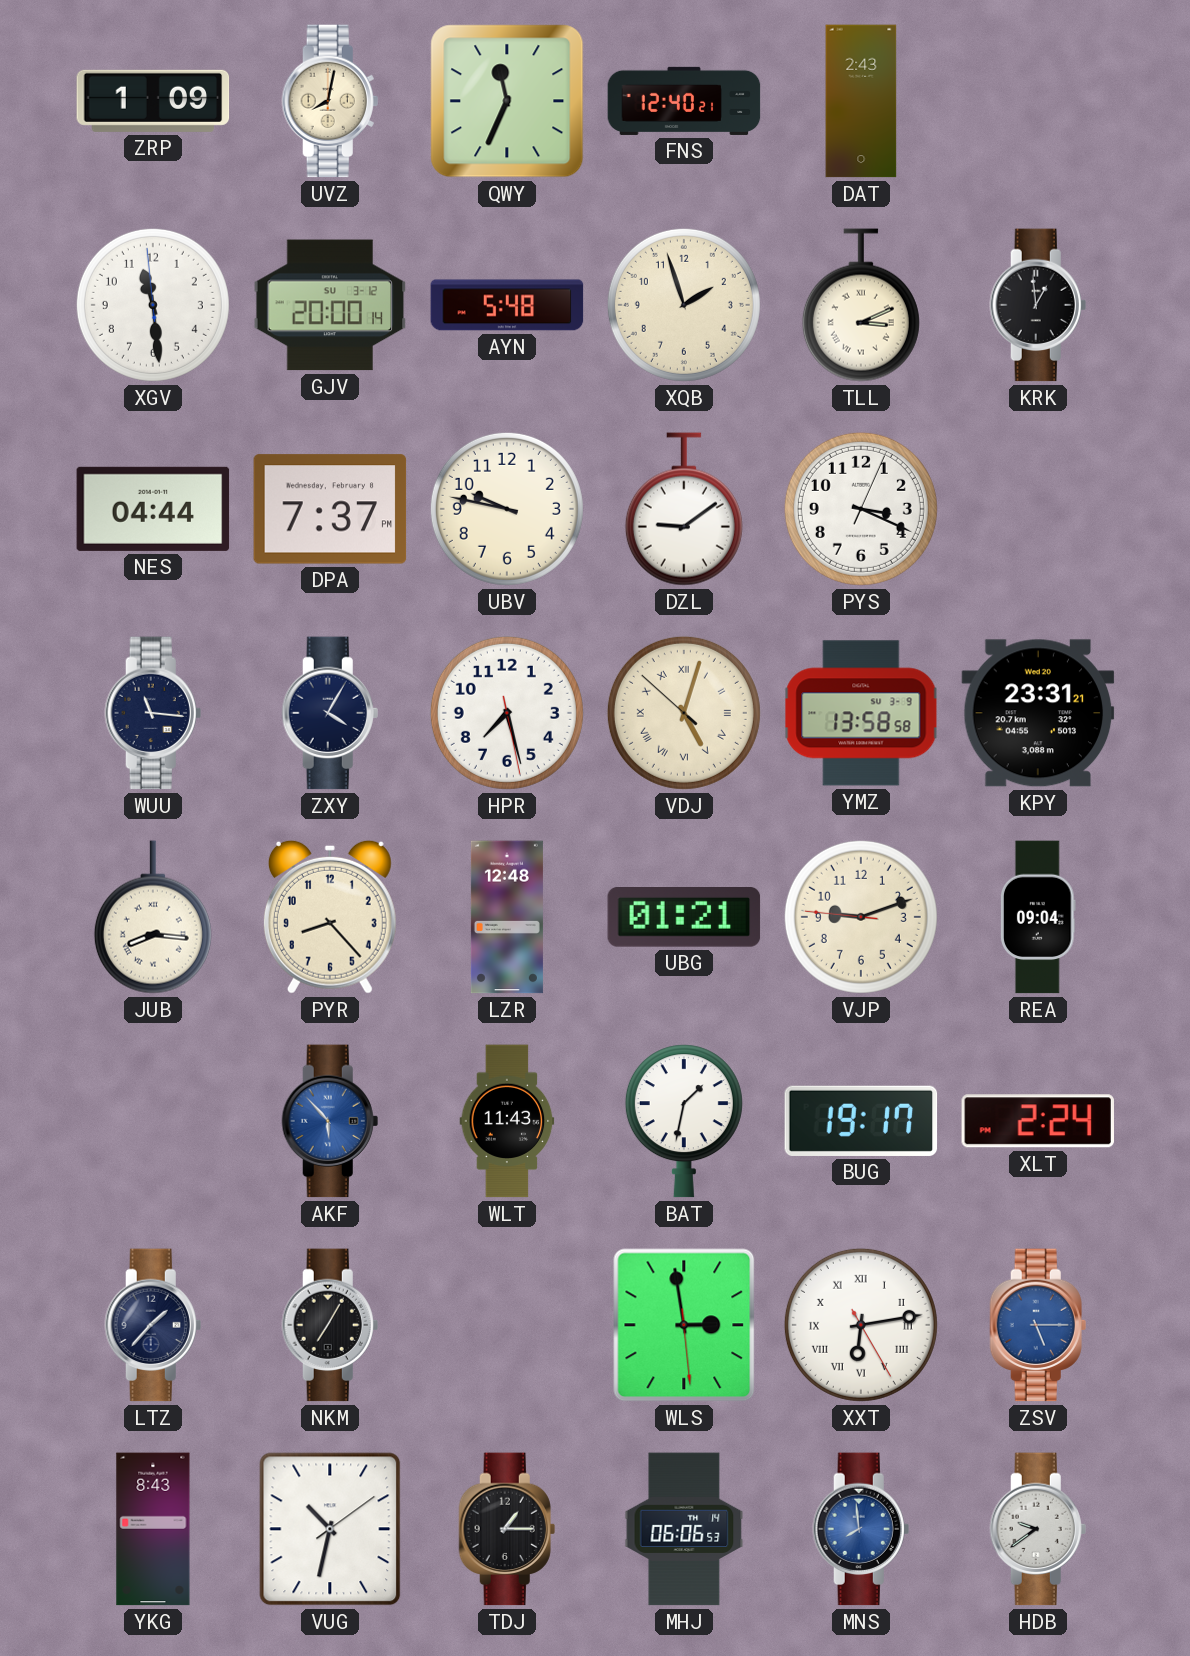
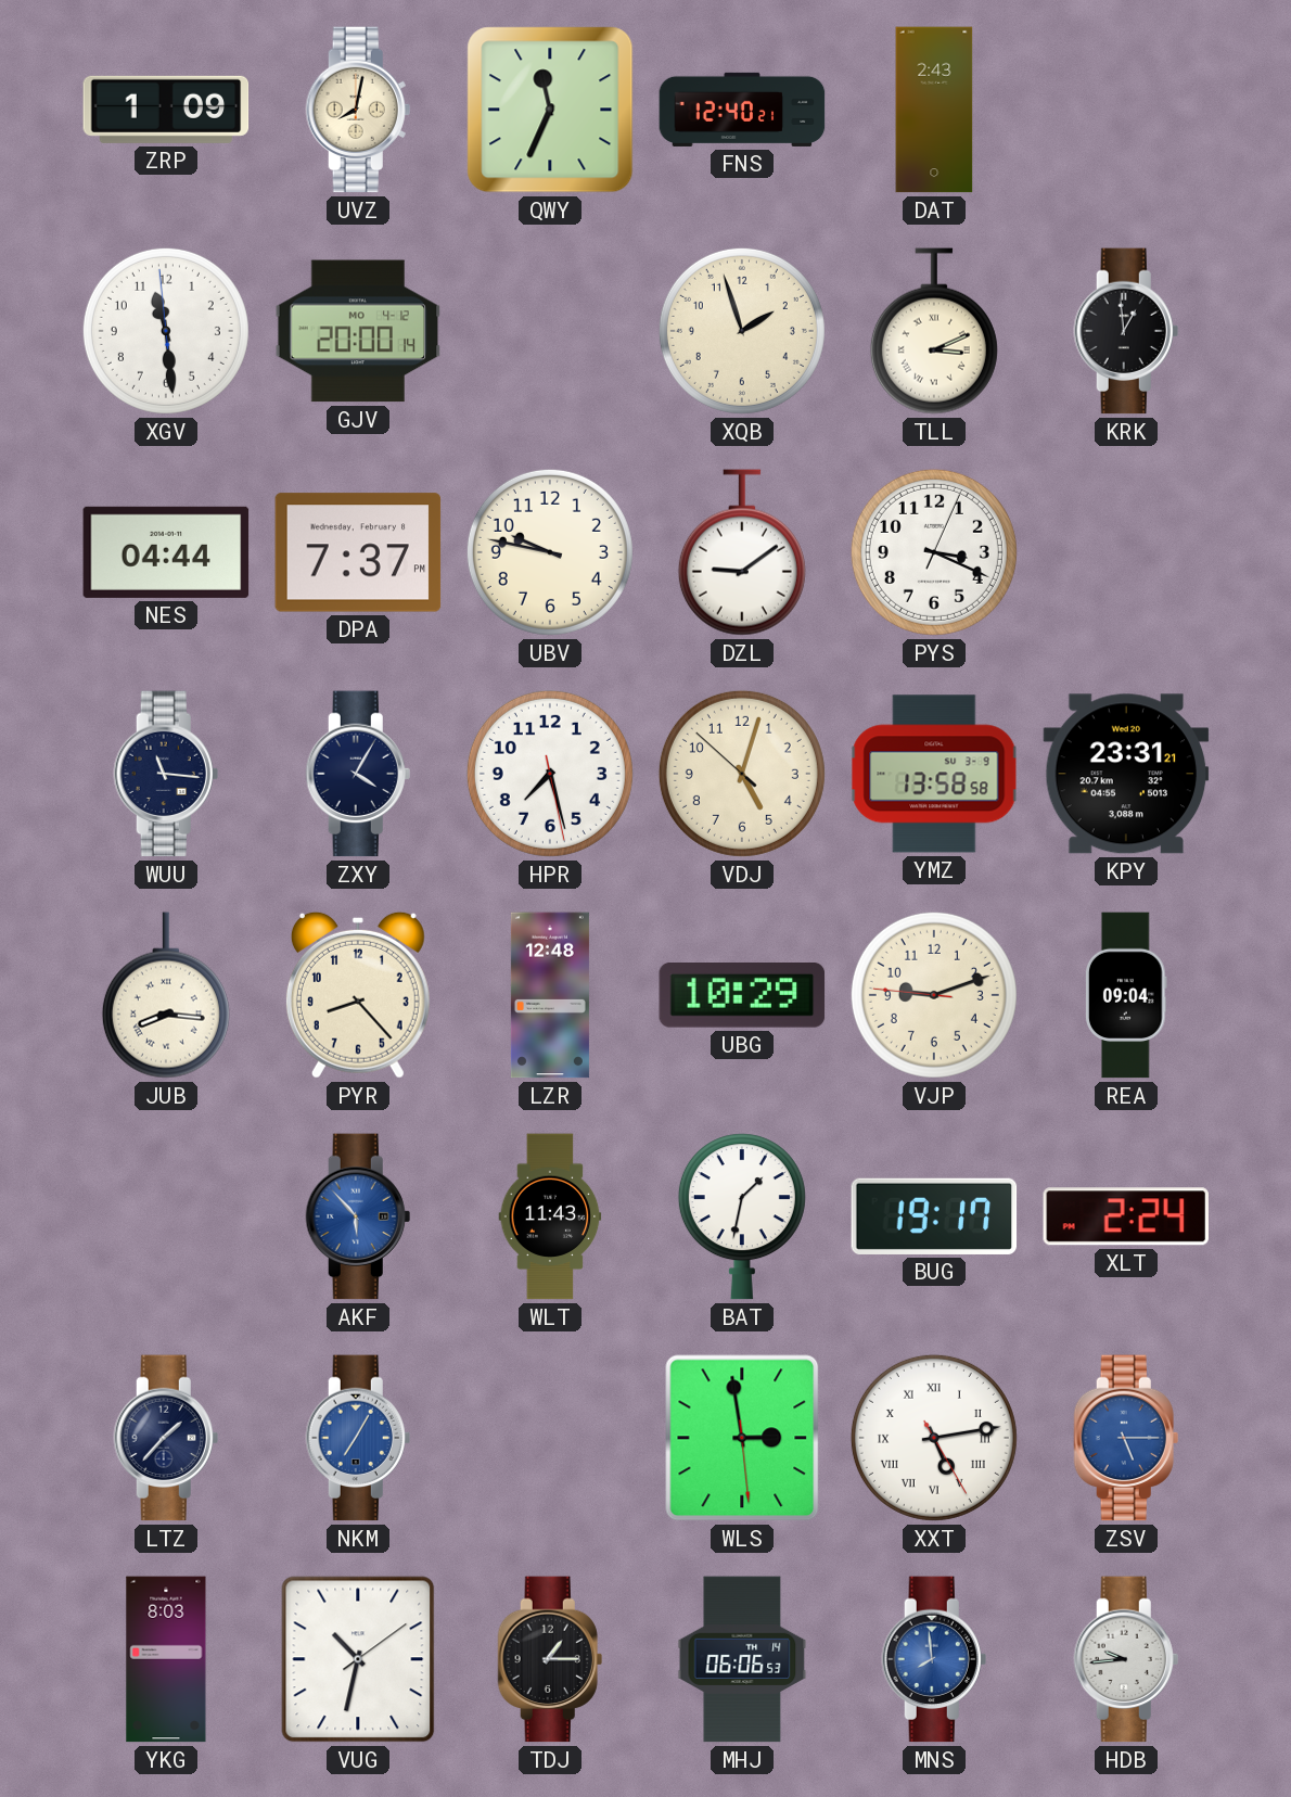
GJV date: SU 3-12 -> MO 4-12
AYN: 5:48 -> none
VDJ numerals: Roman -> Arabic
UBG: 01:21 -> 10:29
NKM dial: black -> blue
XXT: 6:13 -> 5:13
YKG: 8:43 -> 8:03
HDB: 9:39 -> 9:44
